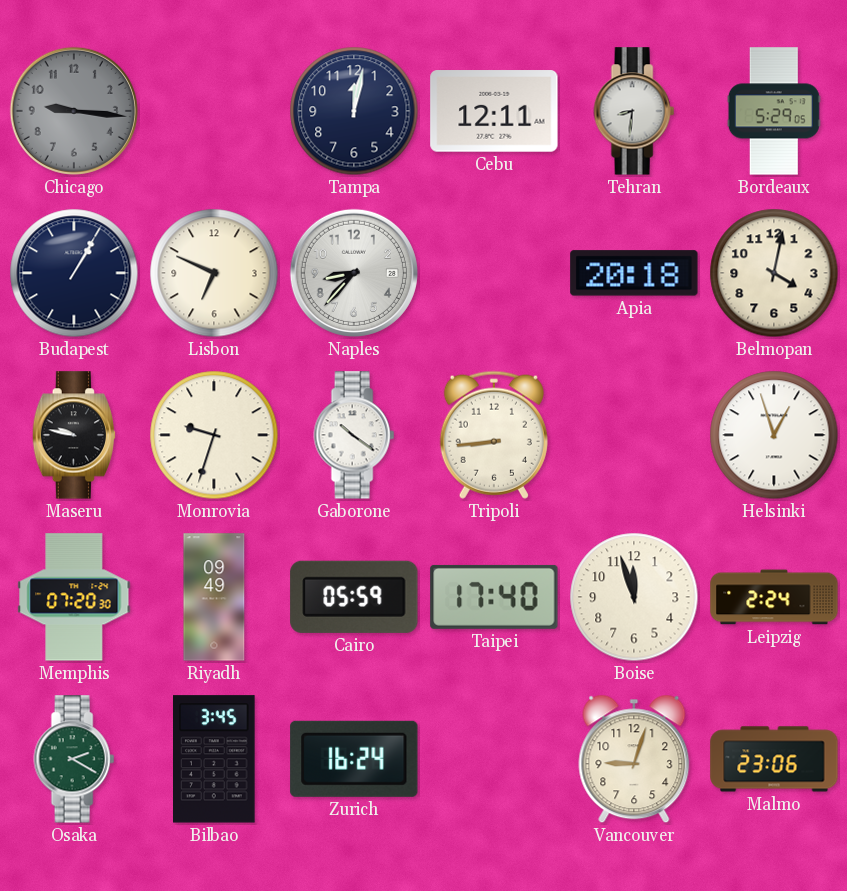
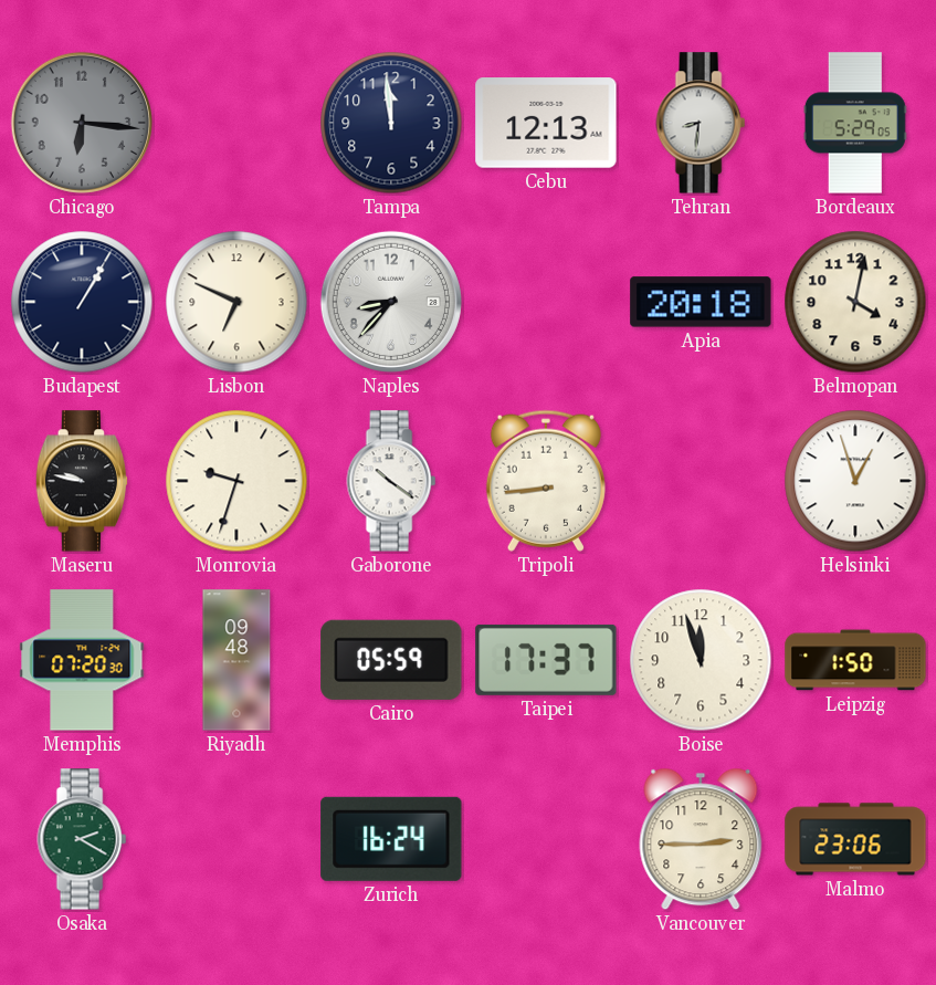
Chicago: 9:16 -> 6:16
Tampa: 12:02 -> 11:59
Cebu: 12:11 -> 12:13
Riyadh: 09:49 -> 09:48
Taipei: 17:40 -> 17:37
Leipzig: 2:24 -> 1:50
Bilbao: 3:45 -> none
Vancouver: 9:03 -> 2:45
